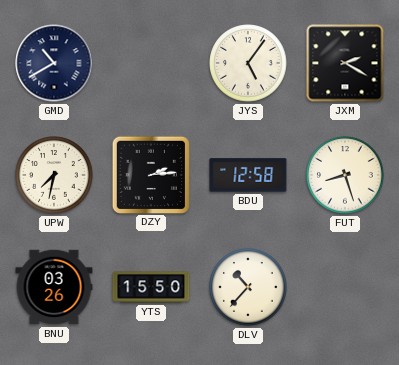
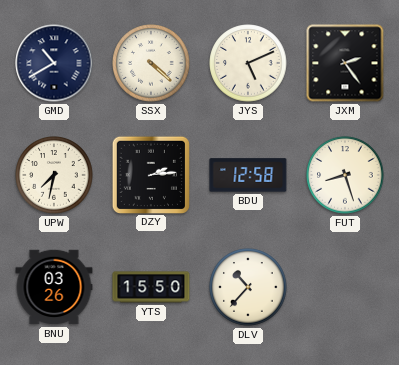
SSX: none -> 4:22
JYS: 5:06 -> 5:11
JXM: 2:20 -> 2:24
